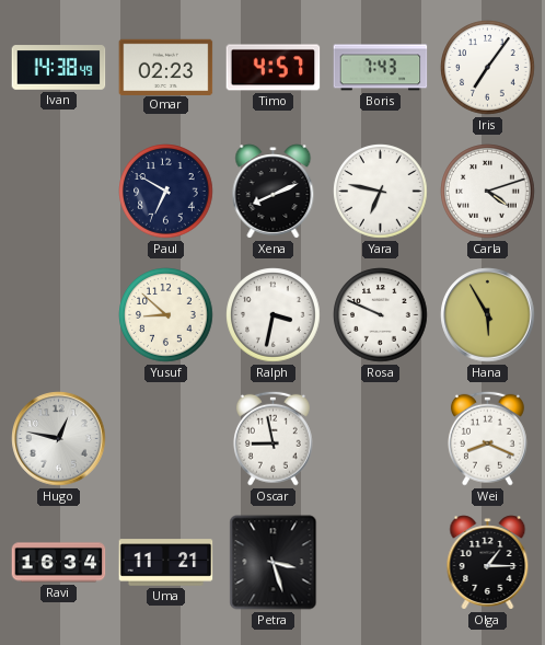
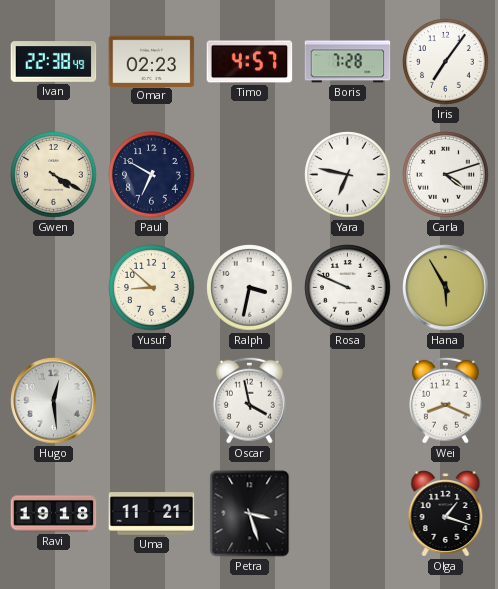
Ivan: 14:38 -> 22:38
Boris: 7:43 -> 7:28
Gwen: none -> 4:20
Xena: 8:11 -> none
Hugo: 12:47 -> 12:29
Oscar: 8:58 -> 3:58
Ravi: 16:34 -> 19:18
Olga: 1:15 -> 1:18
